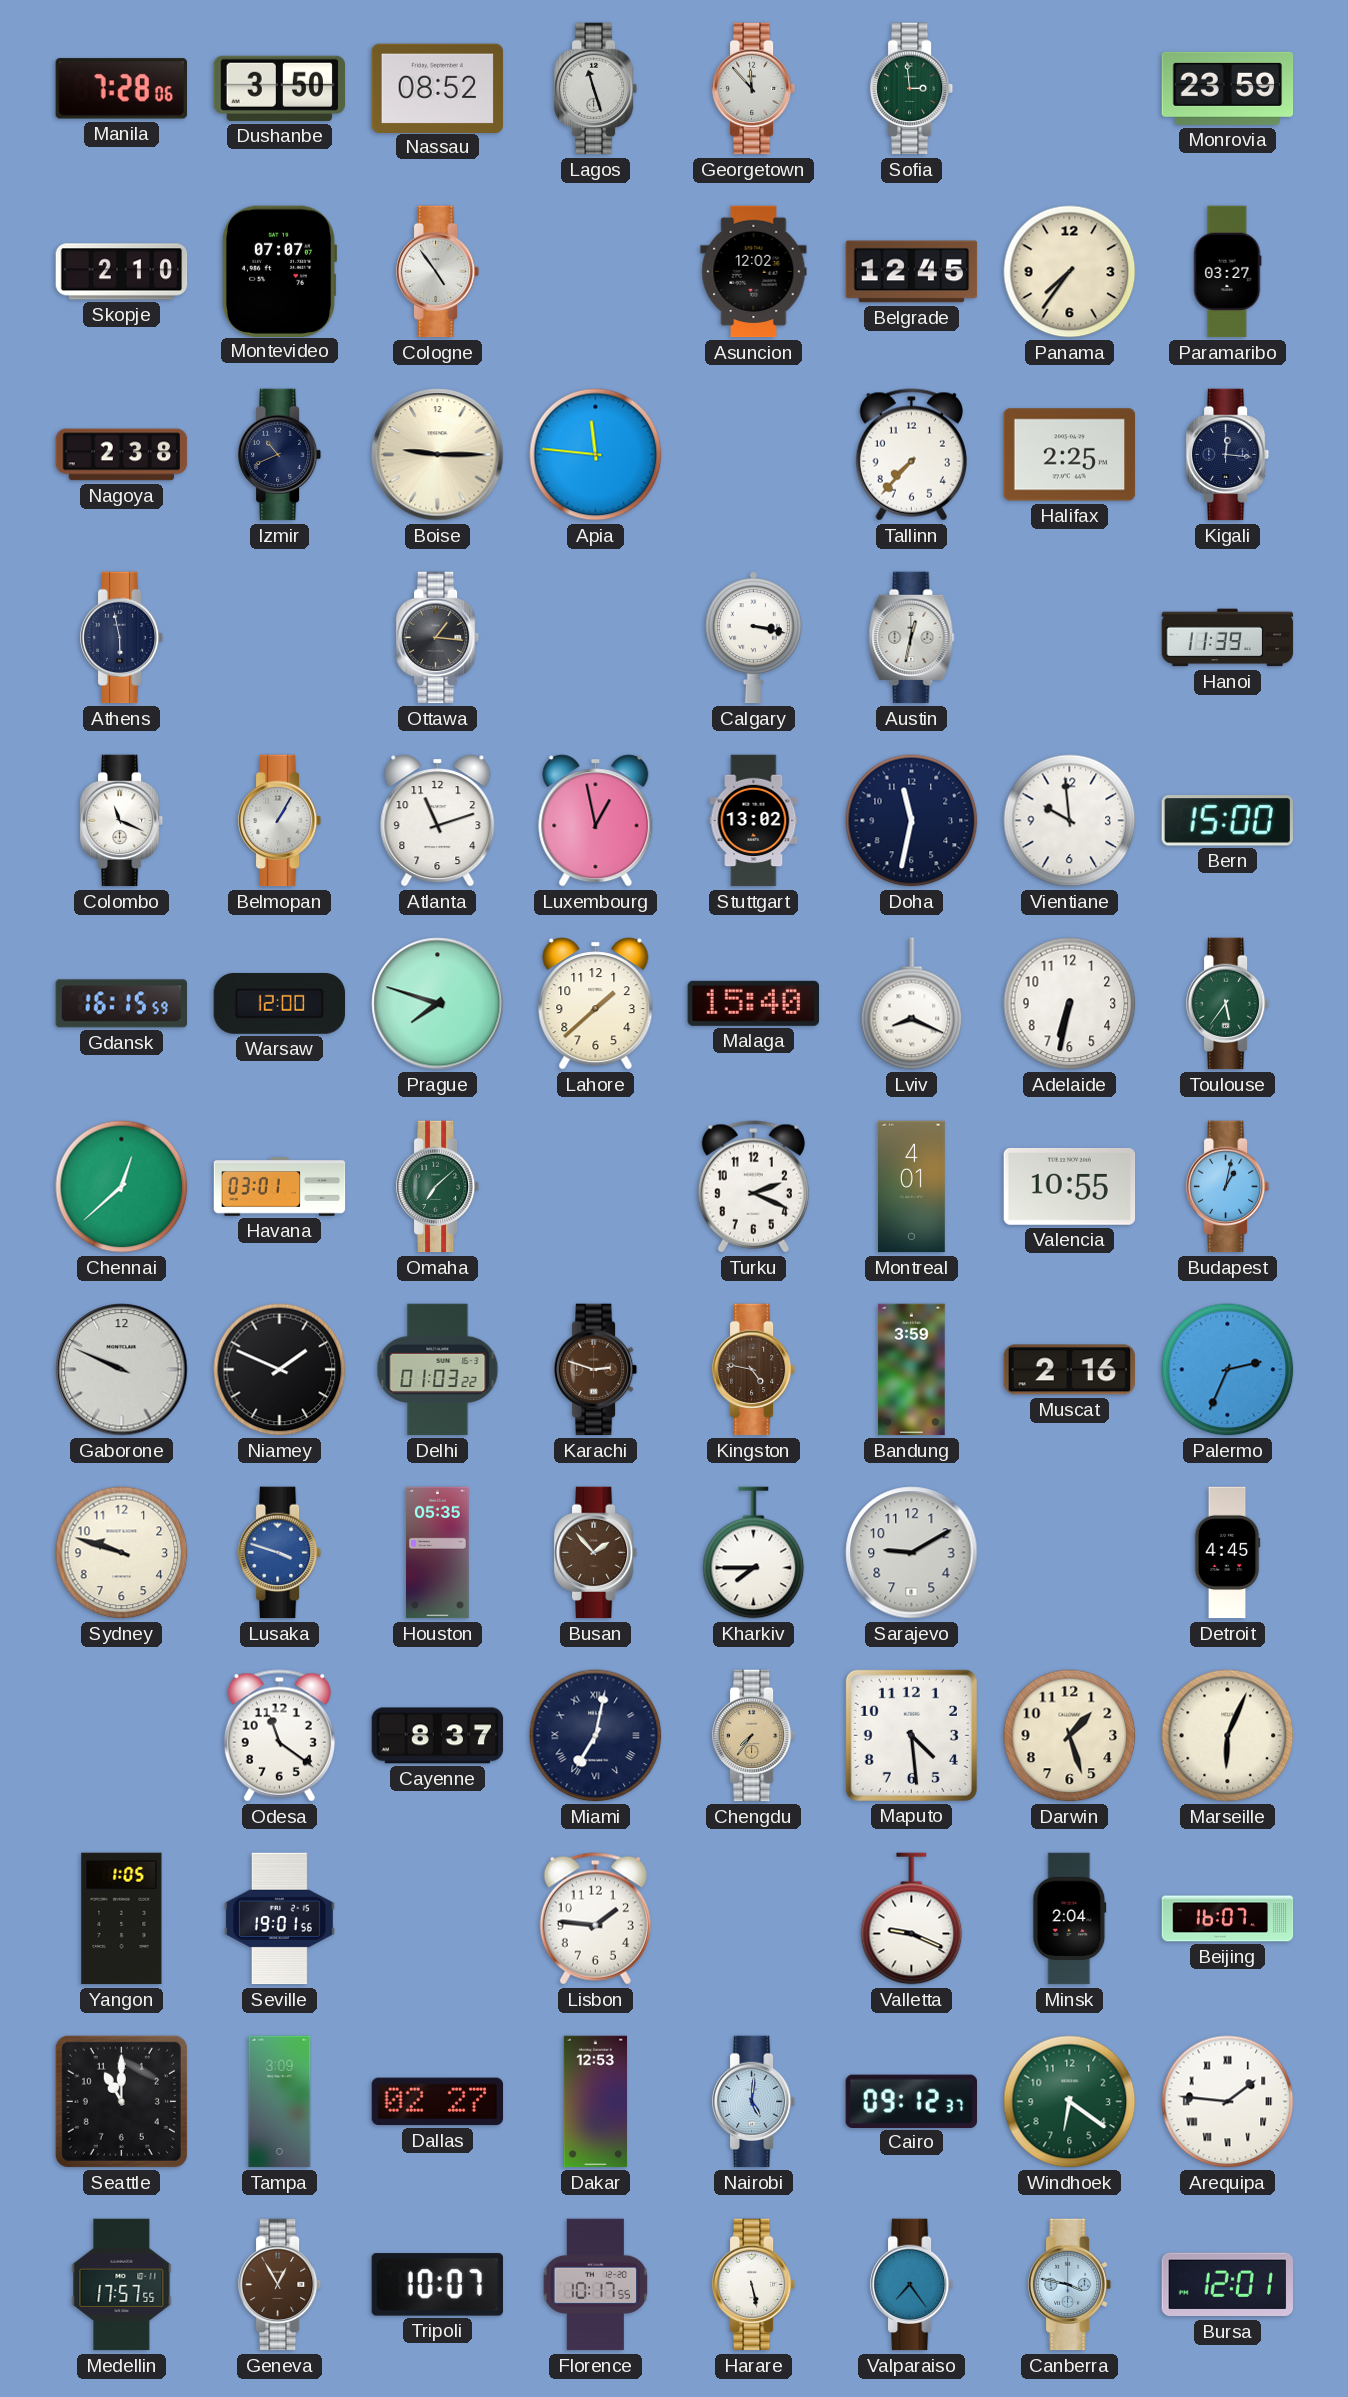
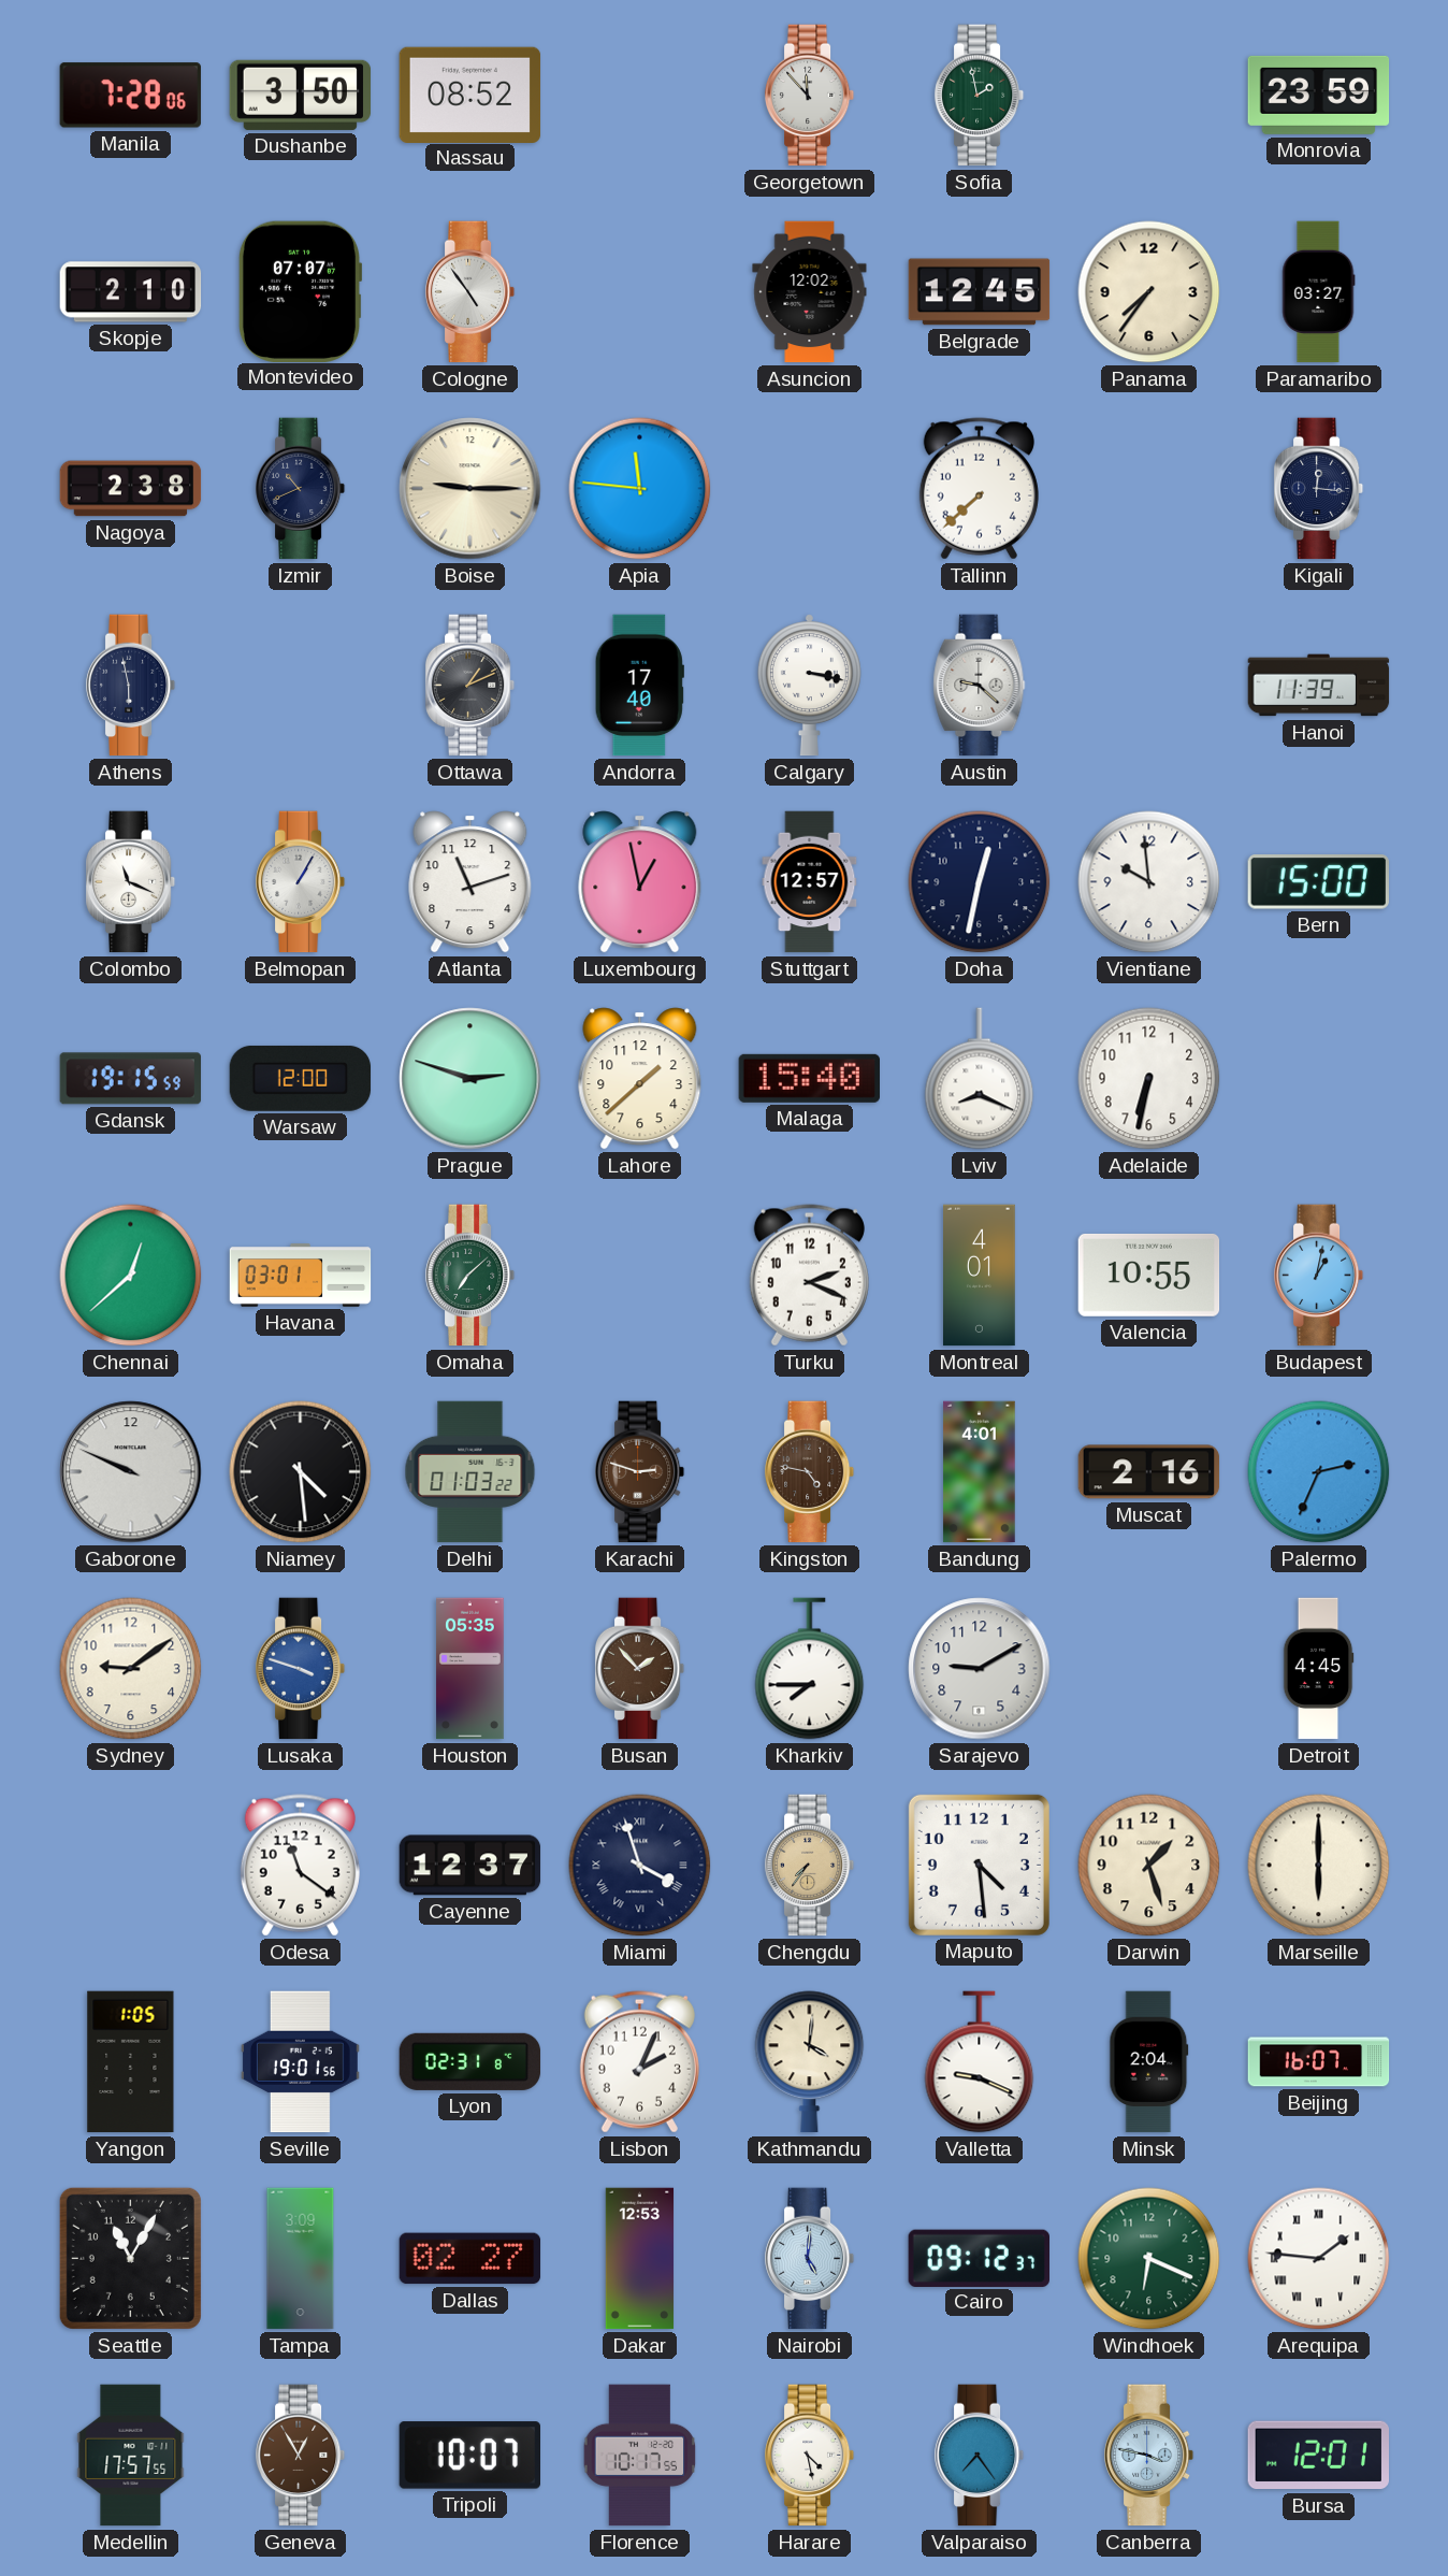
Lagos: 11:27 -> none
Sofia: 2:59 -> 1:58
Tallinn: 7:37 -> 7:38
Halifax: 2:25 -> none
Ottawa: 1:16 -> 1:11
Andorra: none -> 17:40
Austin: 12:32 -> 9:22
Stuttgart: 13:02 -> 12:57
Doha: 11:32 -> 12:32
Gdansk: 16:15 -> 19:15
Prague: 7:48 -> 2:48
Toulouse: 5:36 -> none
Niamey: 1:49 -> 4:29
Bandung: 3:59 -> 4:01
Sydney: 9:48 -> 9:09
Cayenne: 8:37 -> 12:37
Miami: 7:02 -> 3:57
Marseille: 6:04 -> 6:00
Lyon: none -> 02:31
Lisbon: 1:46 -> 2:04
Kathmandu: none -> 4:01
Seattle: 11:00 -> 11:05
Windhoek: 6:21 -> 6:19
Harare: 5:28 -> 4:28
